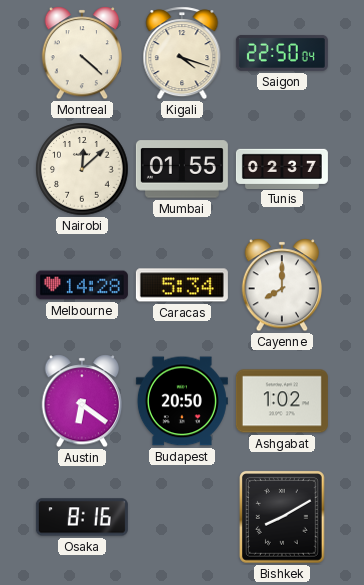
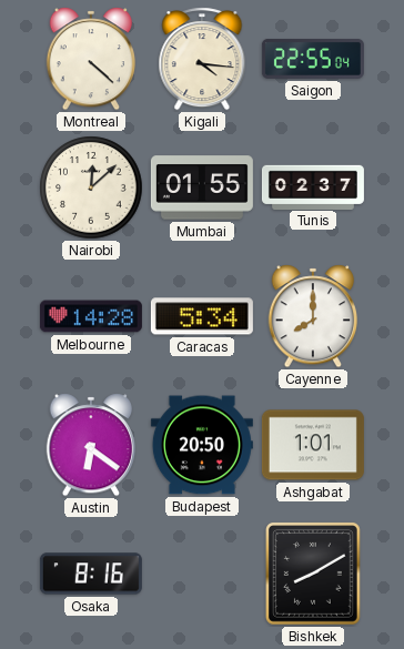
Kigali: 4:18 -> 4:16
Saigon: 22:50 -> 22:55
Ashgabat: 1:02 -> 1:01
